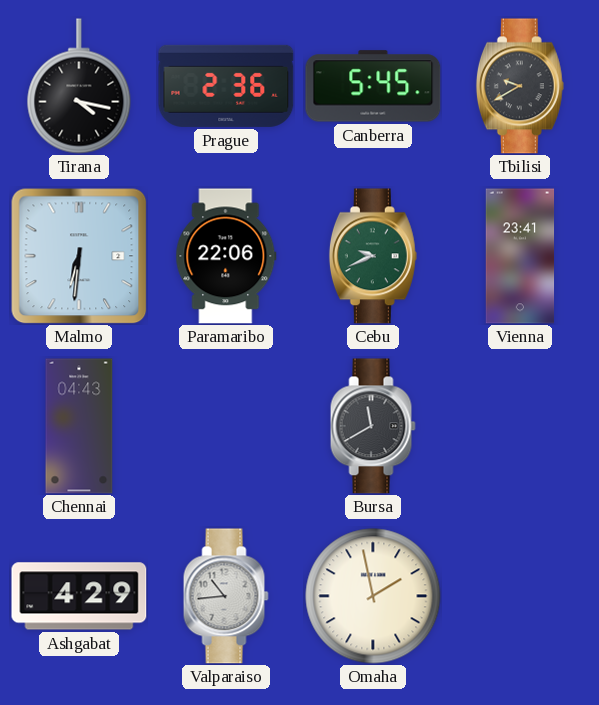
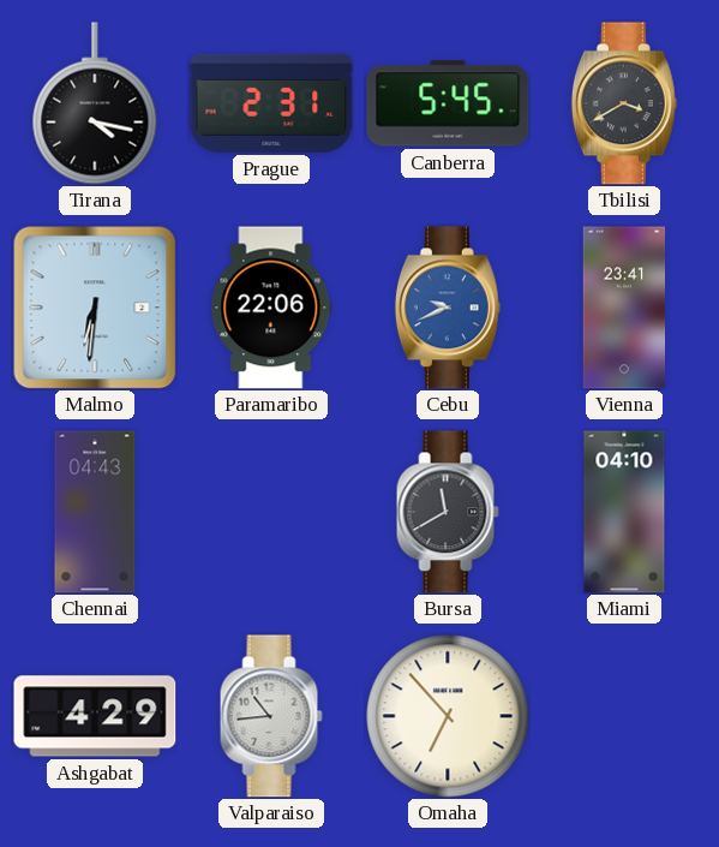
Prague: 2:36 -> 2:31
Tbilisi: 9:40 -> 3:40
Cebu dial: green -> blue
Miami: none -> 04:10
Omaha: 1:58 -> 6:53
